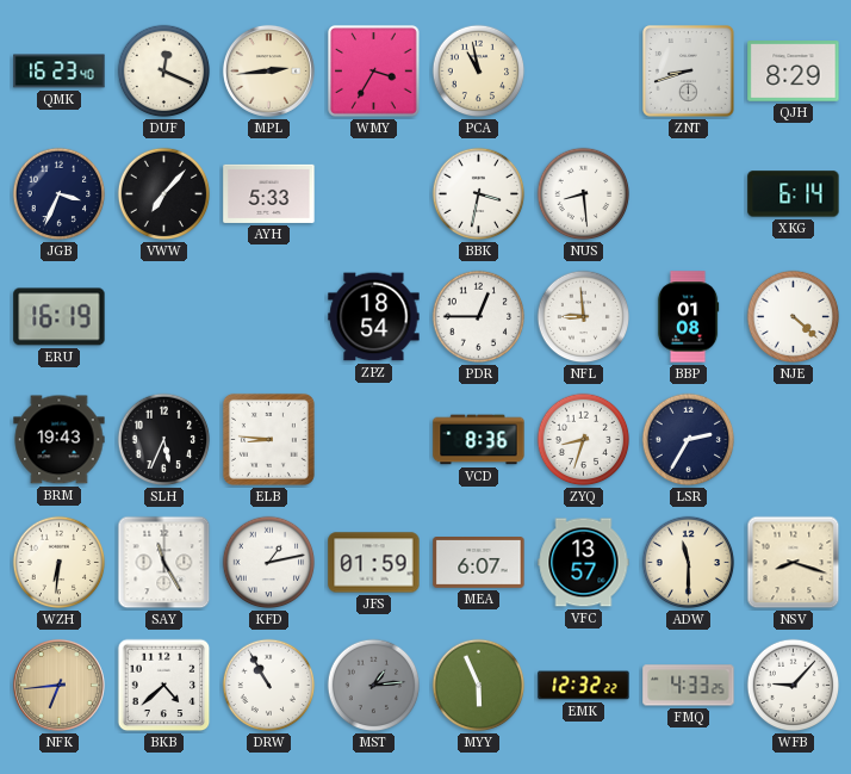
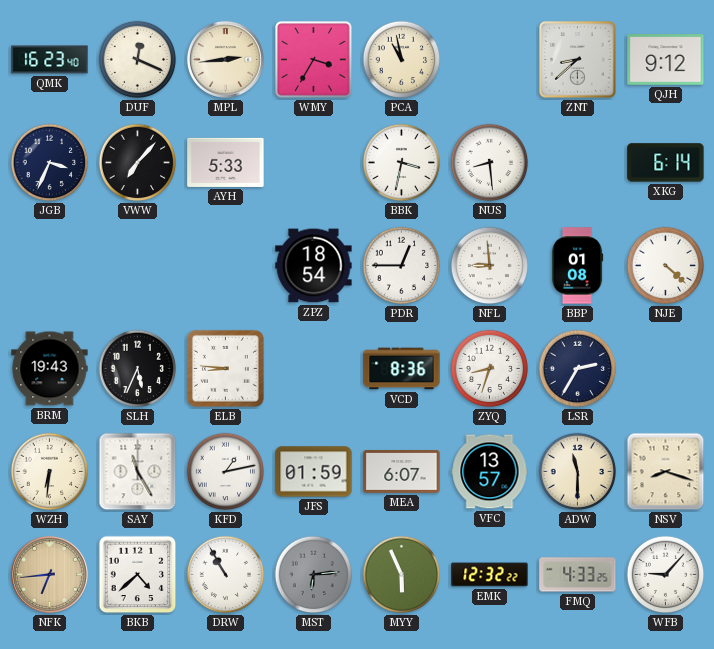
ZNT: 8:42 -> 8:38
QJH: 8:29 -> 9:12
ERU: 16:19 -> none
MST: 1:14 -> 6:14
